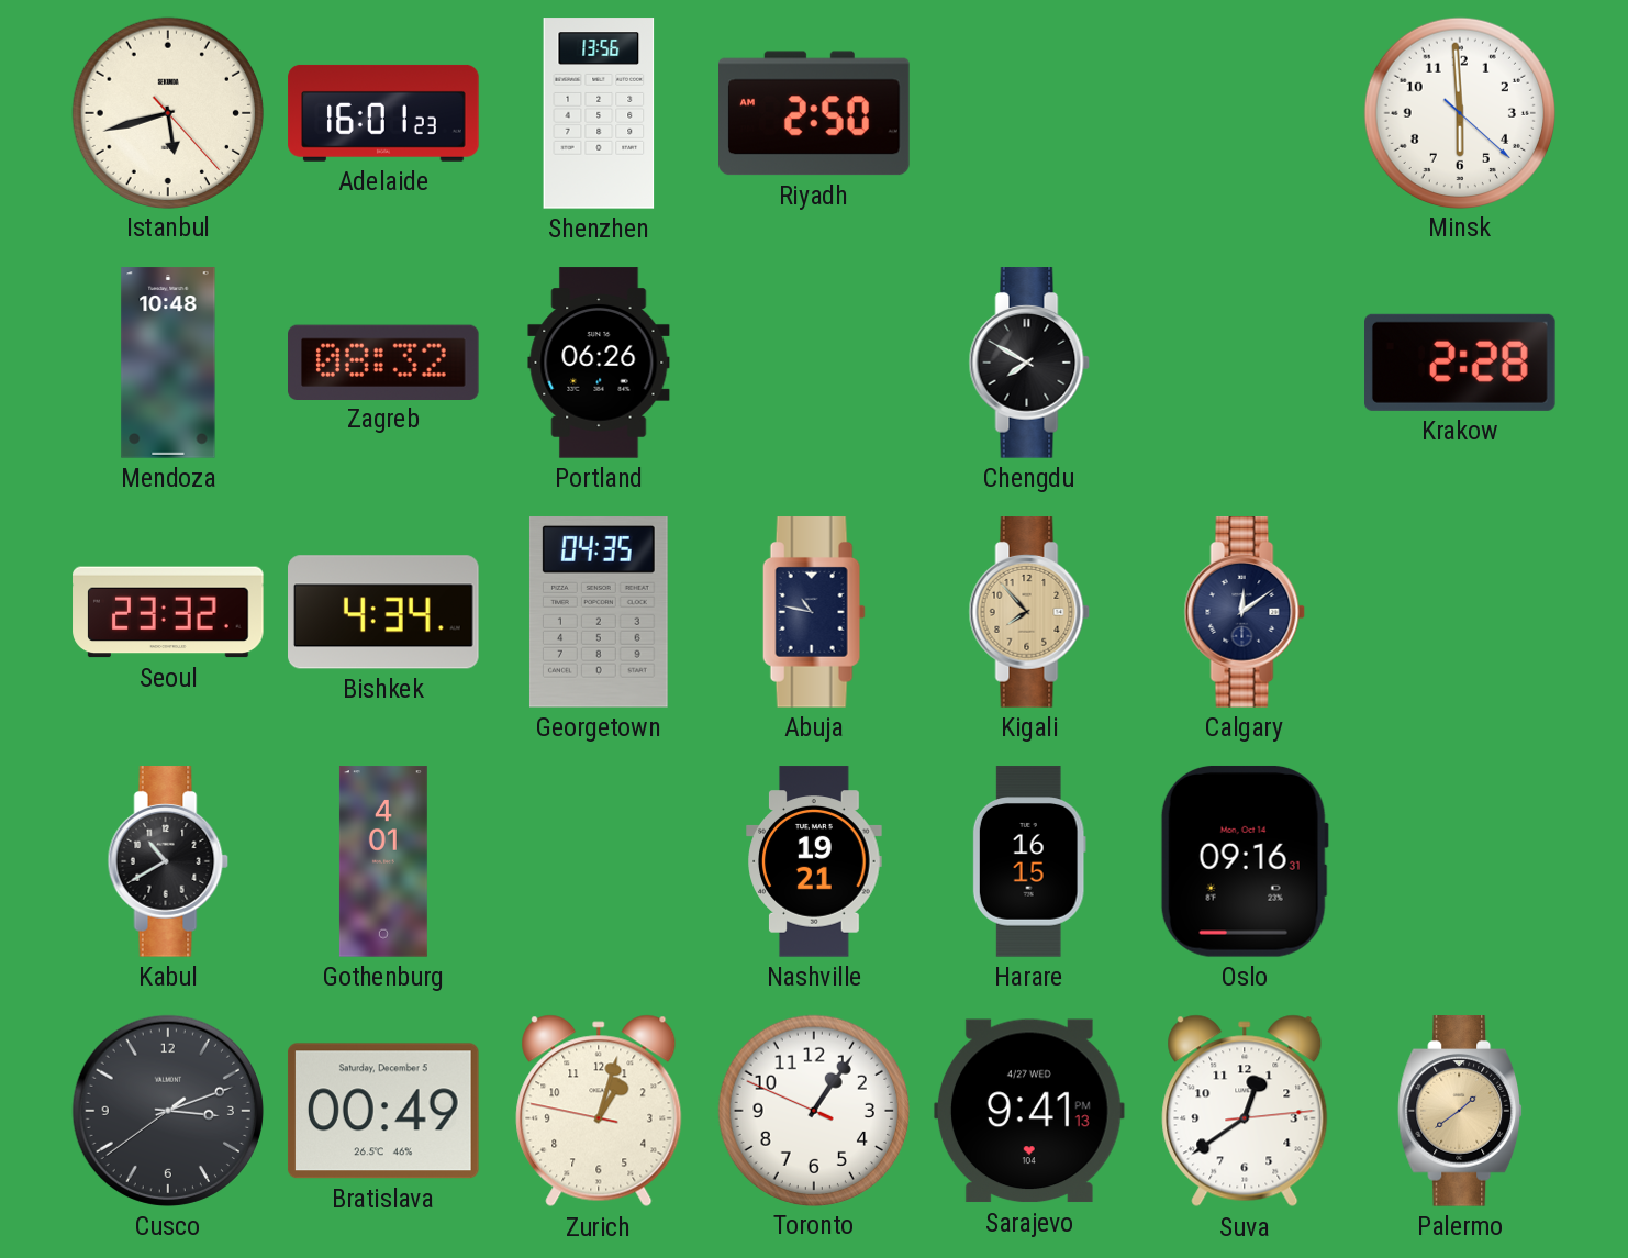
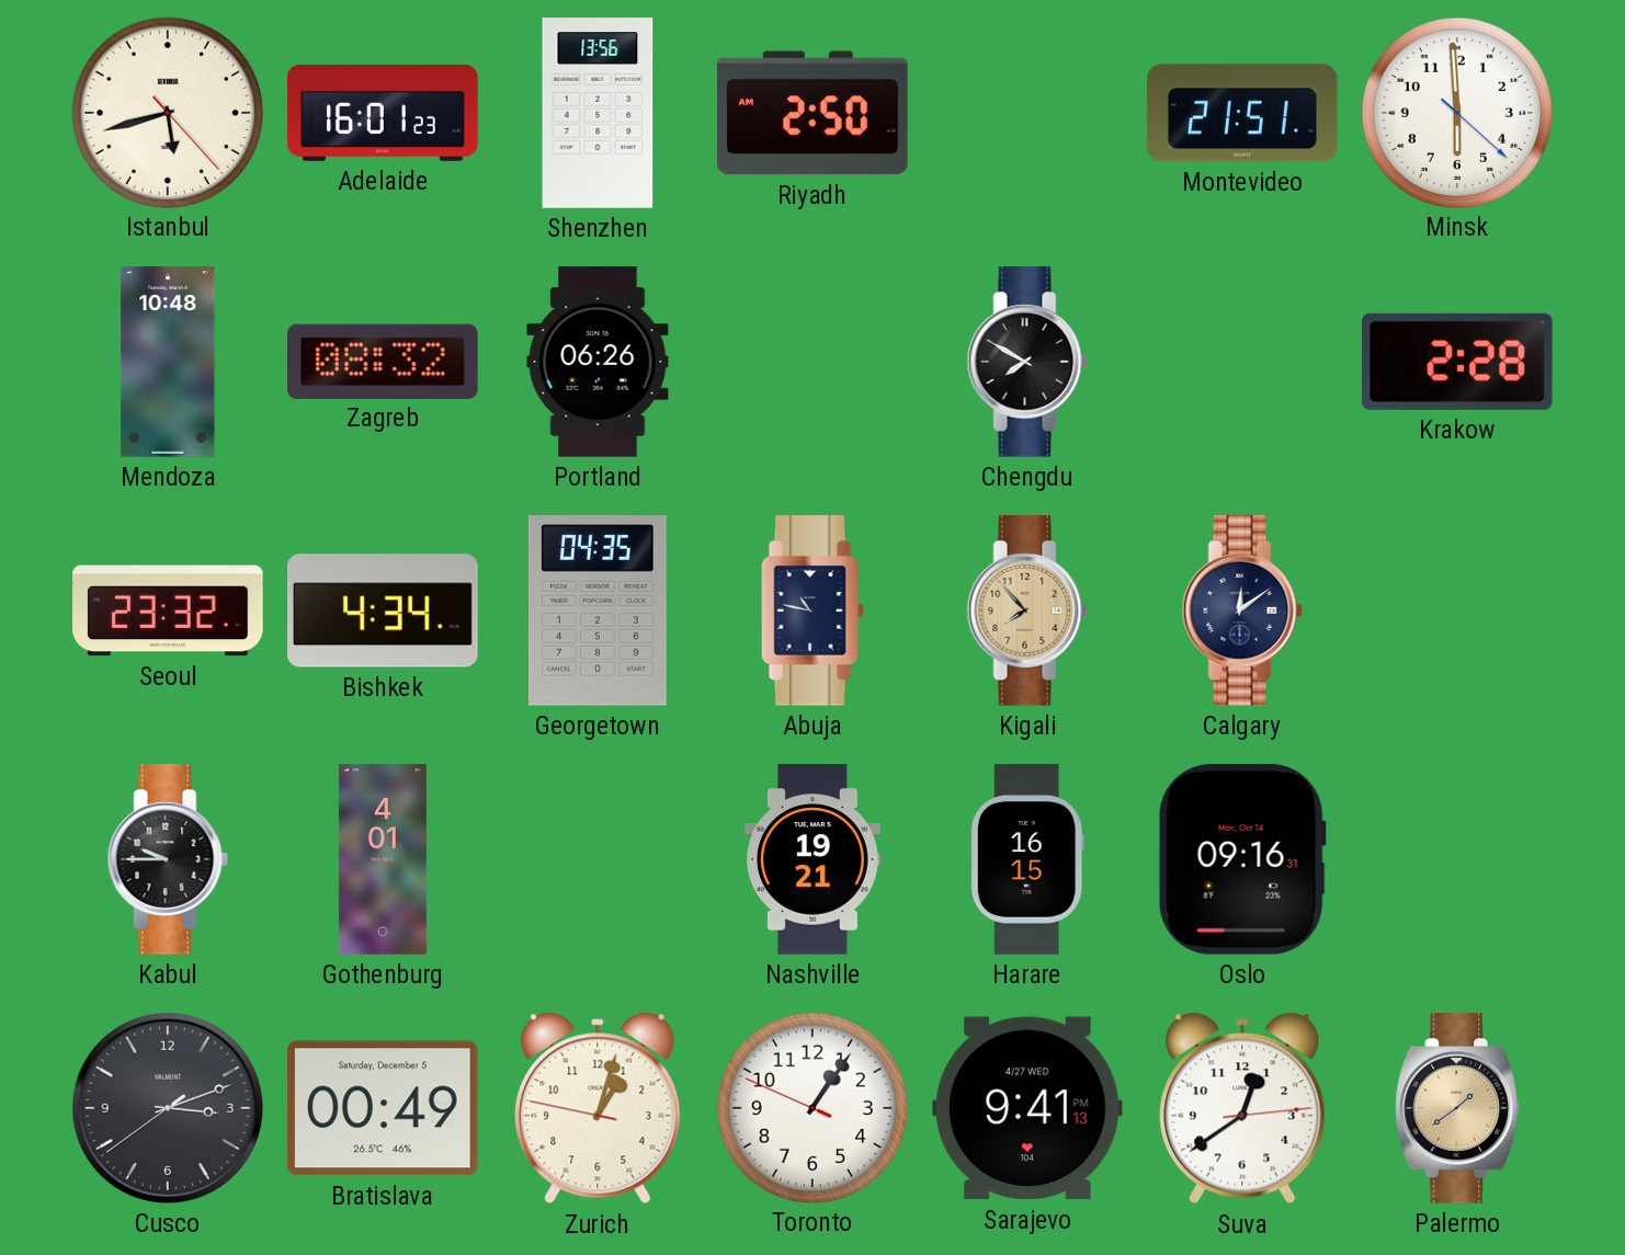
Montevideo: none -> 21:51
Kabul: 10:40 -> 9:45
